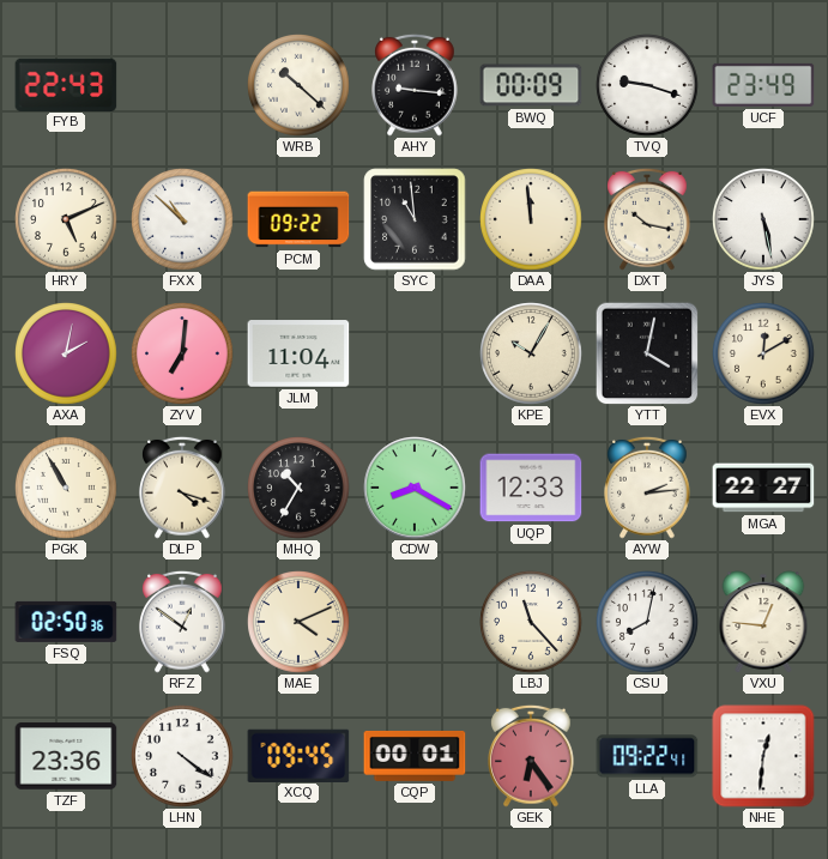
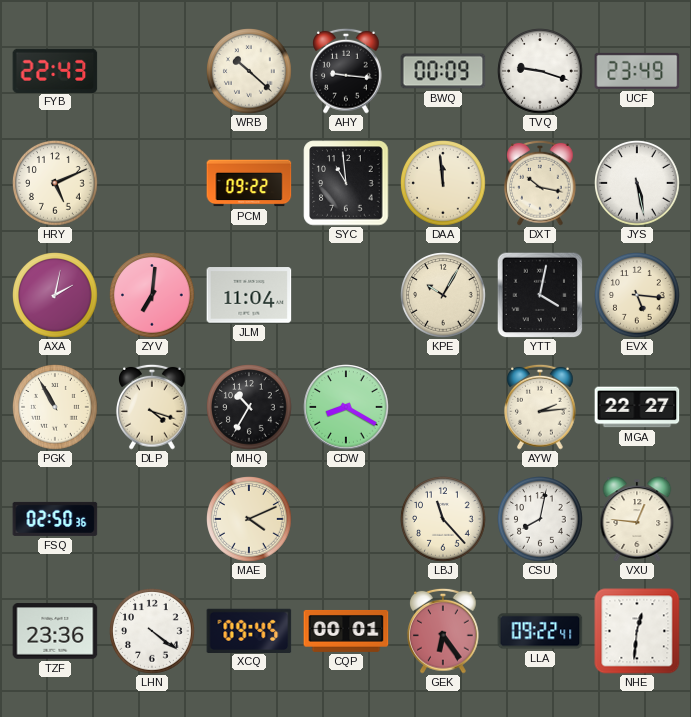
FXX: 10:52 -> none
EVX: 12:10 -> 5:16
UQP: 12:33 -> none
RFZ: 12:51 -> none
